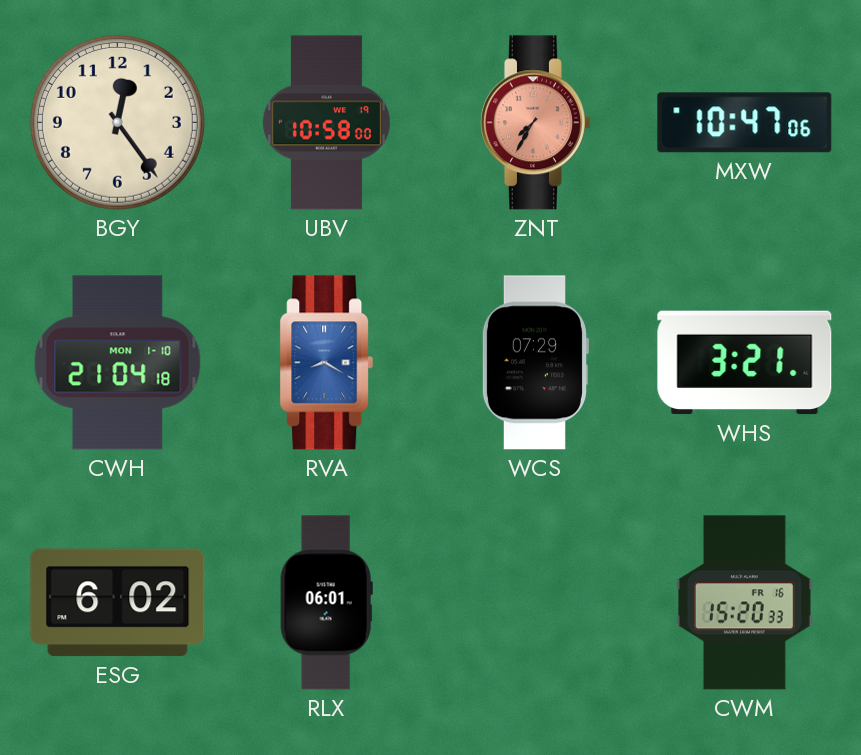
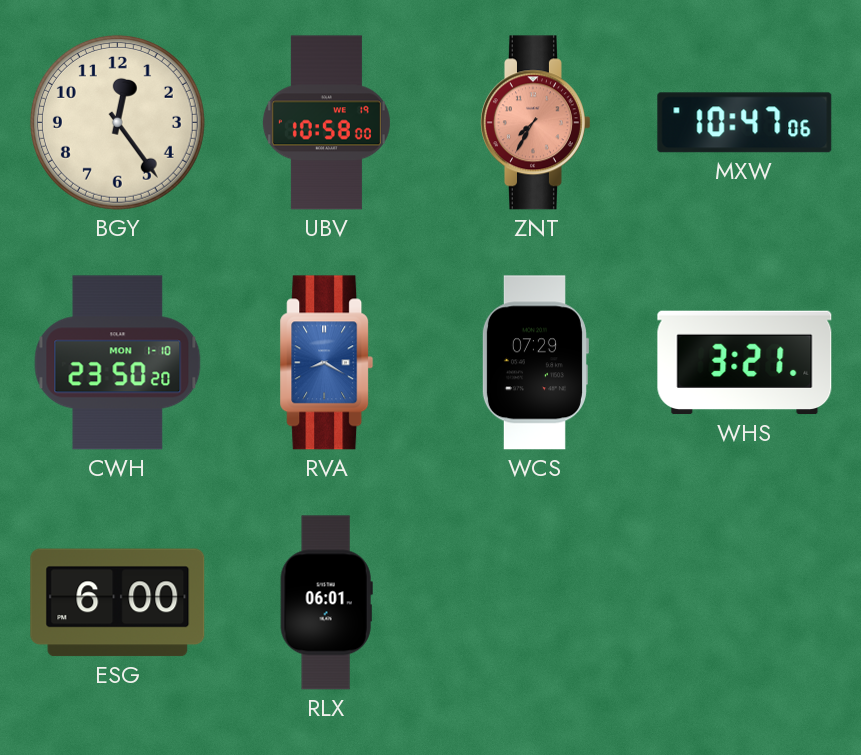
CWH: 21:04 -> 23:50
ESG: 6:02 -> 6:00
CWM: 15:20 -> none
